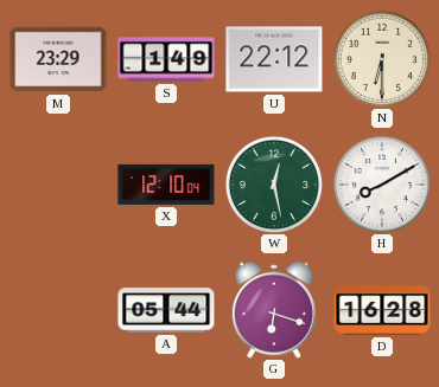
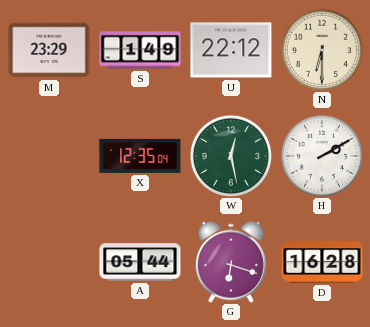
X: 12:10 -> 12:35
H: 8:10 -> 2:10
